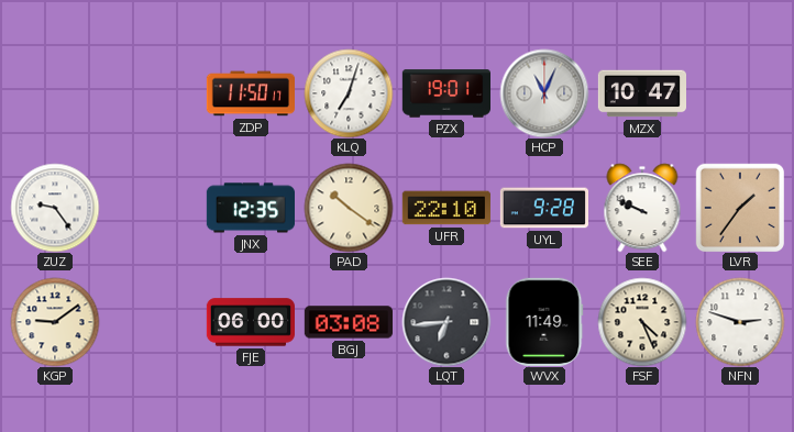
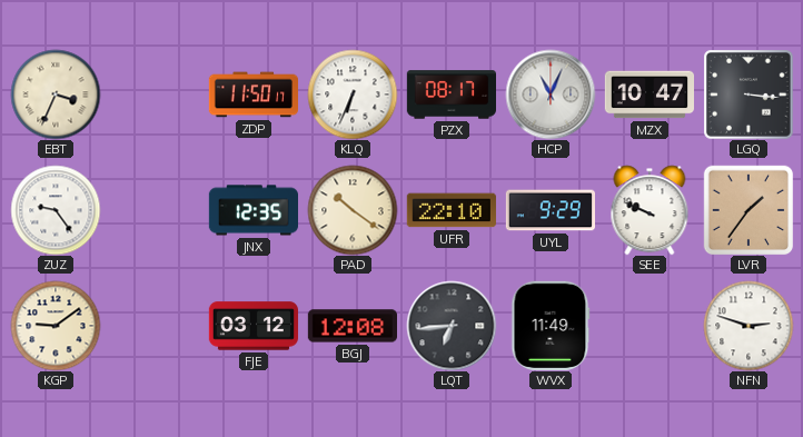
EBT: none -> 3:34
KLQ: 7:03 -> 6:34
PZX: 19:01 -> 08:17
LGQ: none -> 3:16
UYL: 9:28 -> 9:29
FJE: 06:00 -> 03:12
BGJ: 03:08 -> 12:08
FSF: 4:26 -> none
